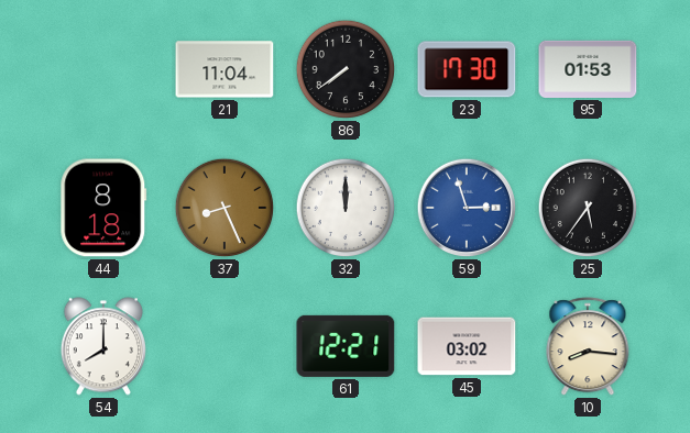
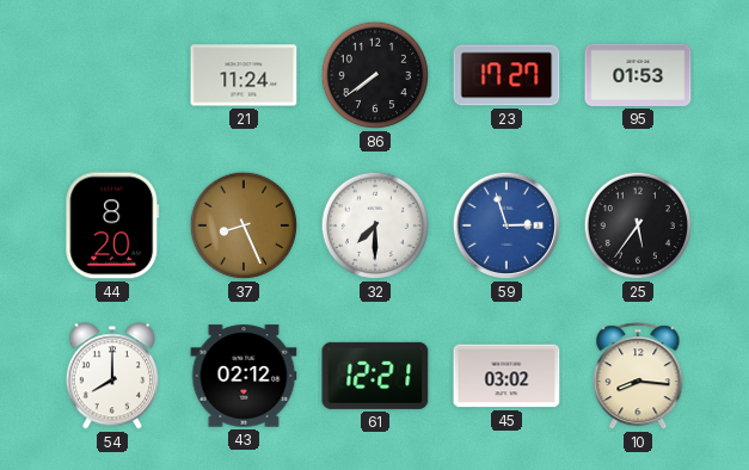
21: 11:04 -> 11:24
23: 17:30 -> 17:27
44: 8:18 -> 8:20
32: 12:00 -> 7:30
43: none -> 02:12
